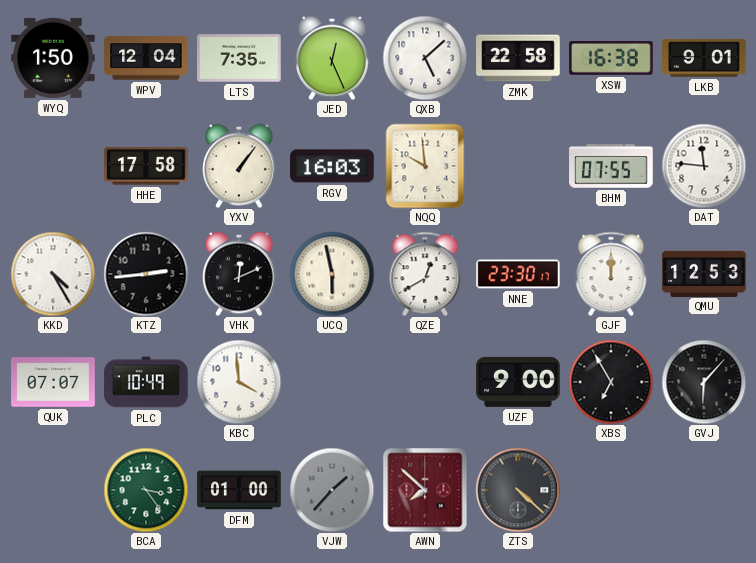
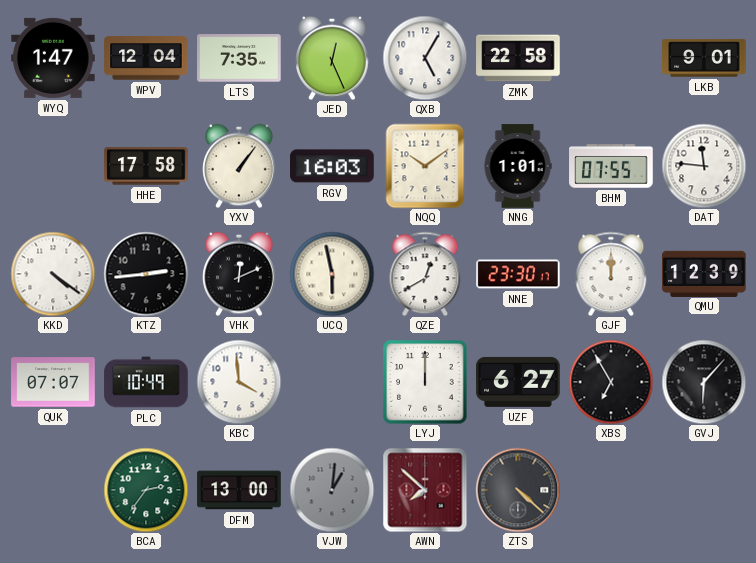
WYQ: 1:50 -> 1:47
QXB: 5:08 -> 5:05
XSW: 16:38 -> none
NQQ: 9:59 -> 10:09
NNG: none -> 1:01
KKD: 4:25 -> 4:21
QMU: 12:53 -> 12:39
LYJ: none -> 12:00
UZF: 9:00 -> 6:27
BCA: 3:24 -> 2:36
DFM: 01:00 -> 13:00
VJW: 1:37 -> 1:01
